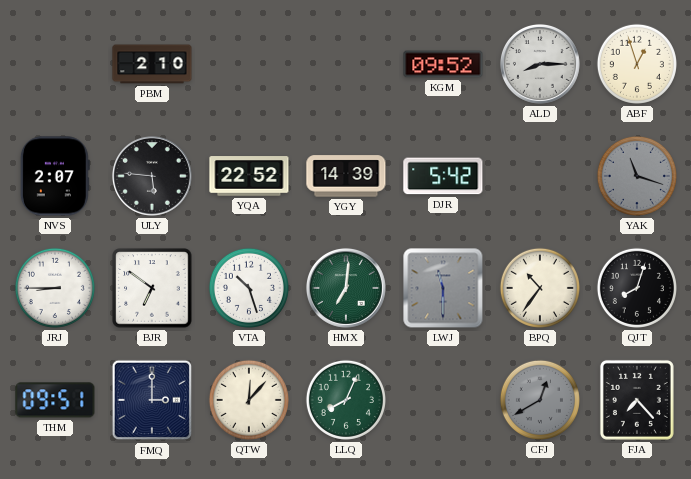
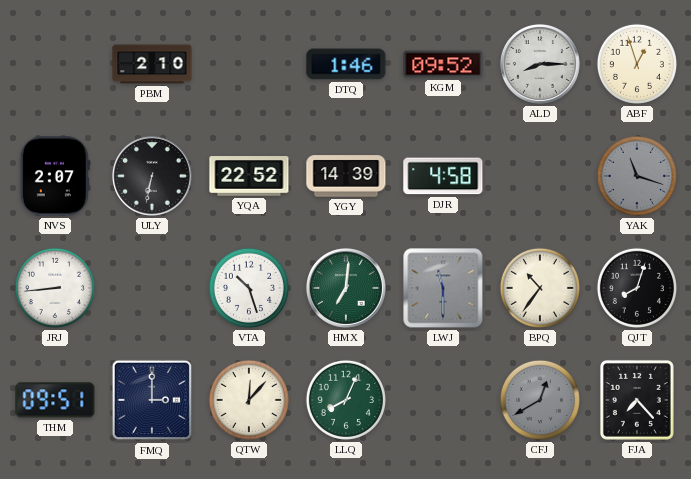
DTQ: none -> 1:46
ULY: 5:46 -> 6:32
DJR: 5:42 -> 4:58
JRJ: 8:45 -> 8:44
BJR: 6:51 -> none
